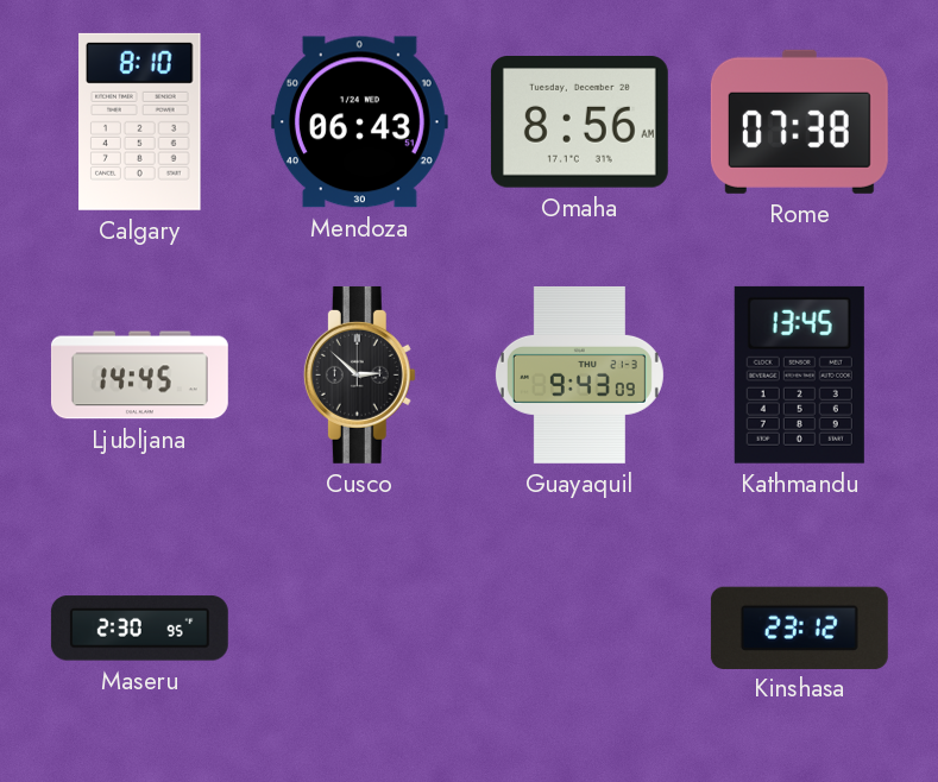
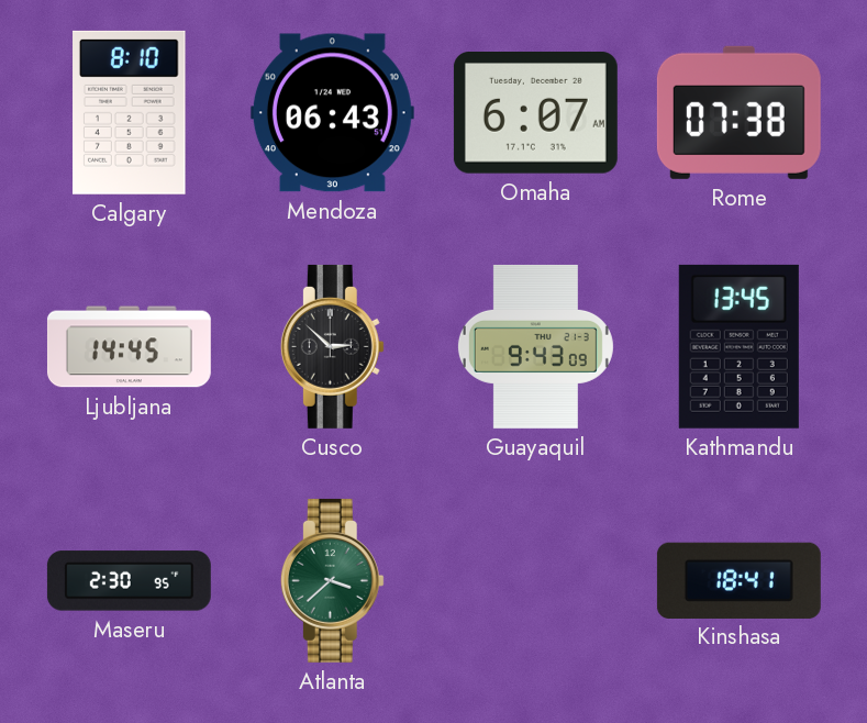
Omaha: 8:56 -> 6:07
Atlanta: none -> 3:38
Kinshasa: 23:12 -> 18:41
